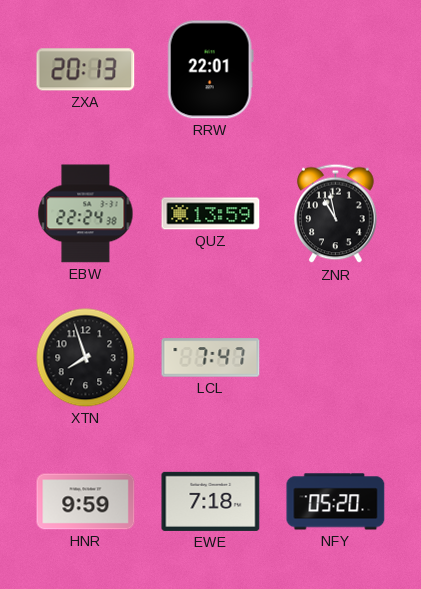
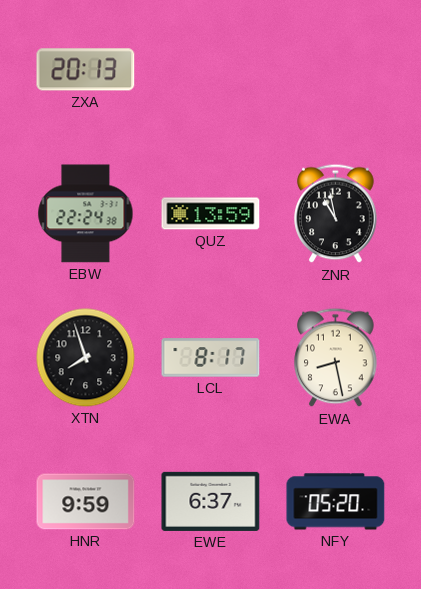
RRW: 22:01 -> none
LCL: 7:47 -> 8:17
EWA: none -> 8:28
EWE: 7:18 -> 6:37
